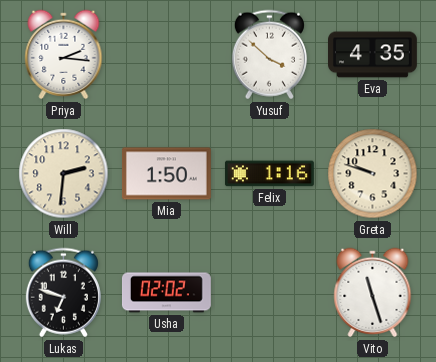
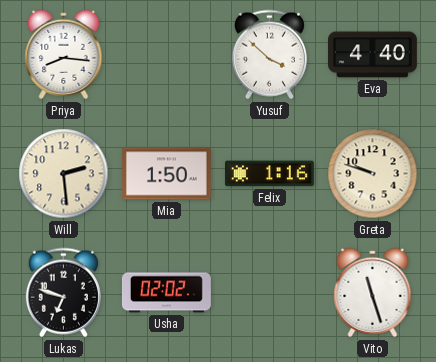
Priya: 2:16 -> 8:16
Eva: 4:35 -> 4:40
Will: 2:31 -> 2:29
